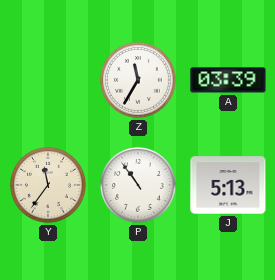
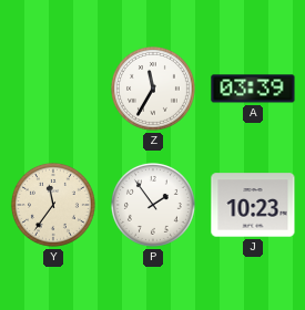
P: 10:54 -> 1:54
J: 5:13 -> 10:23
